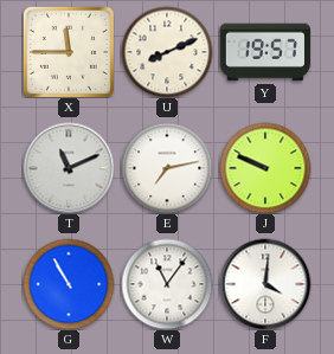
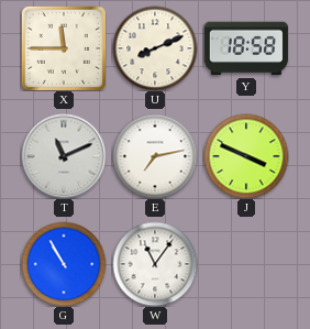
Y: 19:57 -> 18:58
J: 9:49 -> 3:49
F: 4:01 -> none
